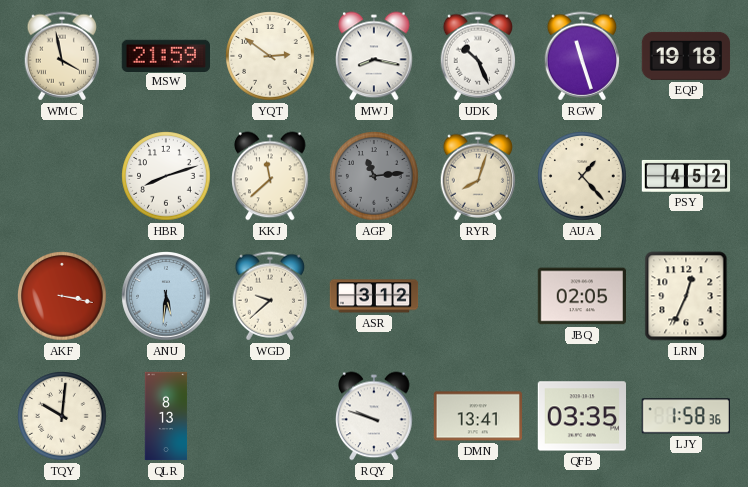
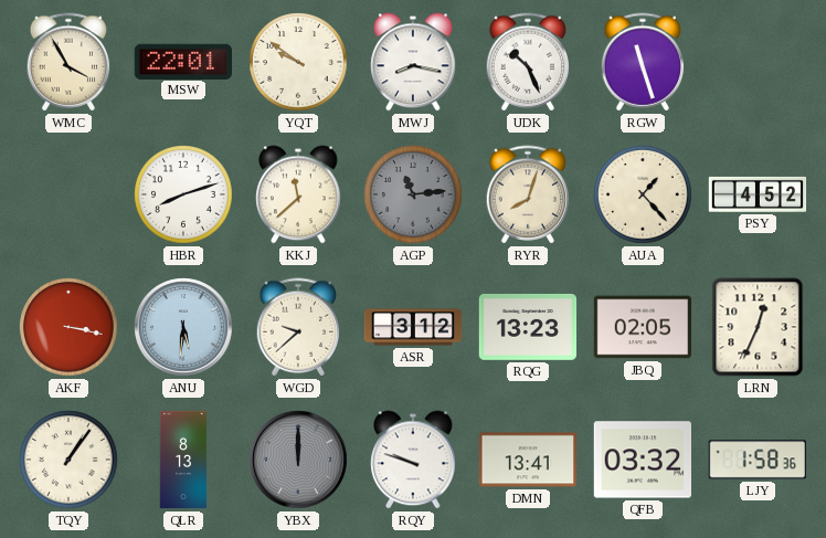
WMC: 3:58 -> 3:55
MSW: 21:59 -> 22:01
YQT: 2:51 -> 9:51
EQP: 19:18 -> none
RQG: none -> 13:23
TQY: 10:01 -> 1:06
YBX: none -> 12:00
QFB: 03:35 -> 03:32
